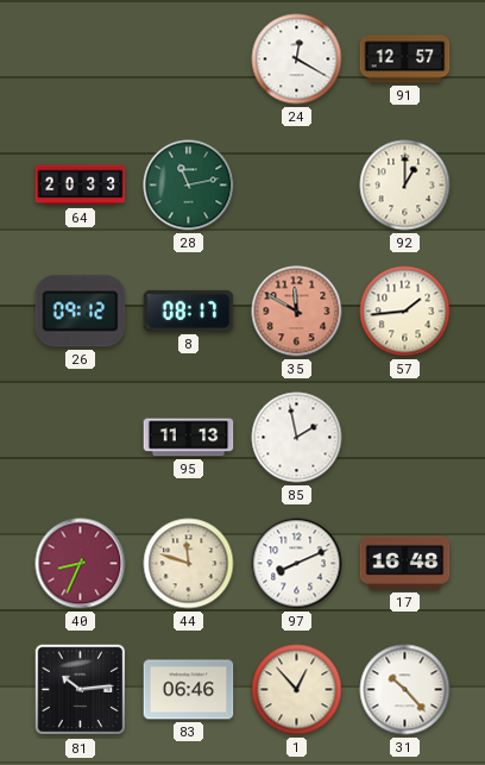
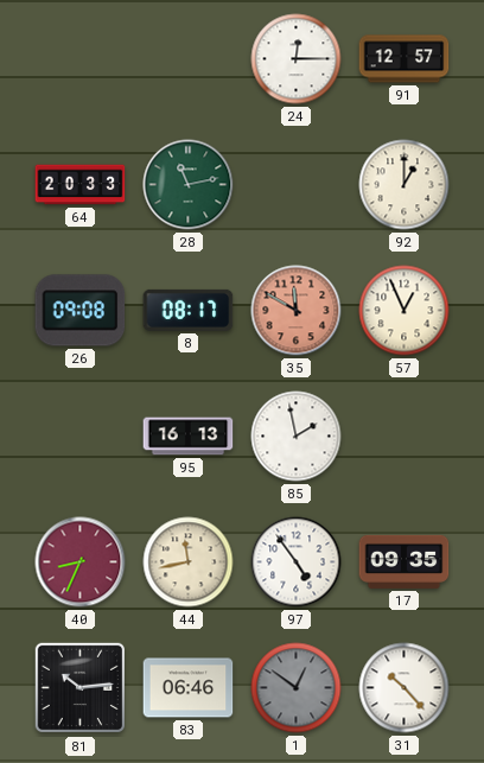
24: 12:20 -> 12:15
26: 09:12 -> 09:08
57: 1:44 -> 12:56
95: 11:13 -> 16:13
44: 11:48 -> 11:43
97: 8:11 -> 4:54
17: 16:48 -> 09:35
1: 12:53 -> 12:51
1 dial: cream -> grey
